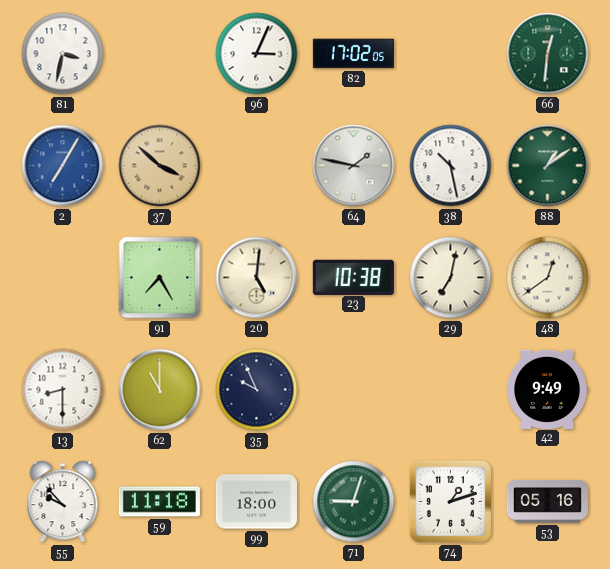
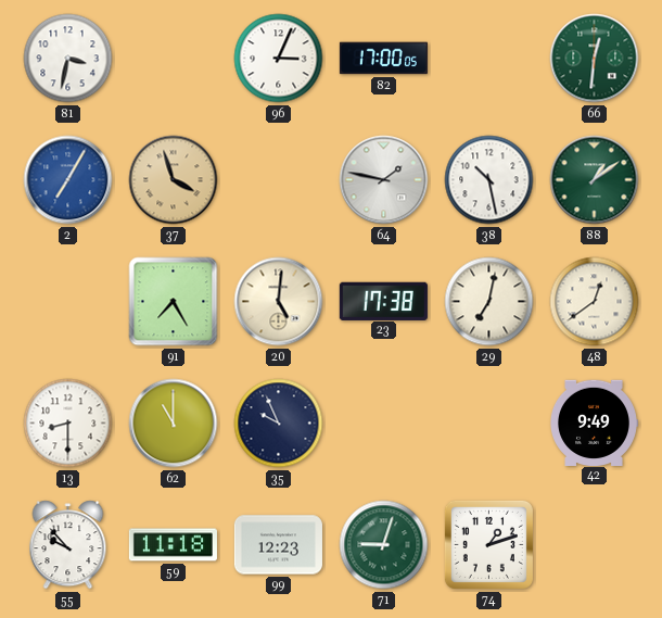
82: 17:02 -> 17:00
37: 3:52 -> 3:57
23: 10:38 -> 17:38
99: 18:00 -> 12:23
53: 05:16 -> none
